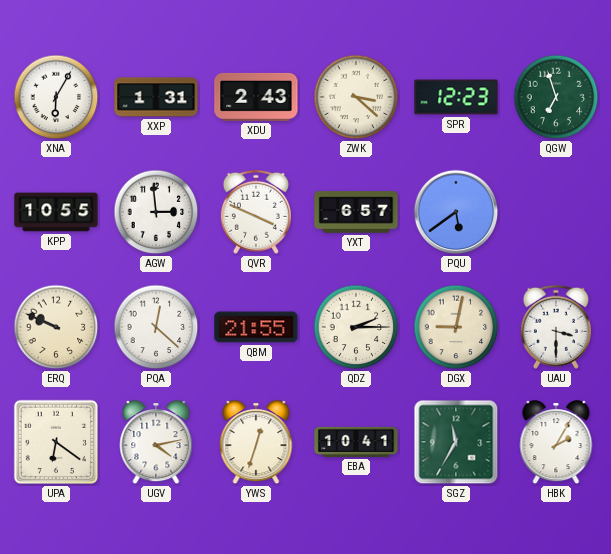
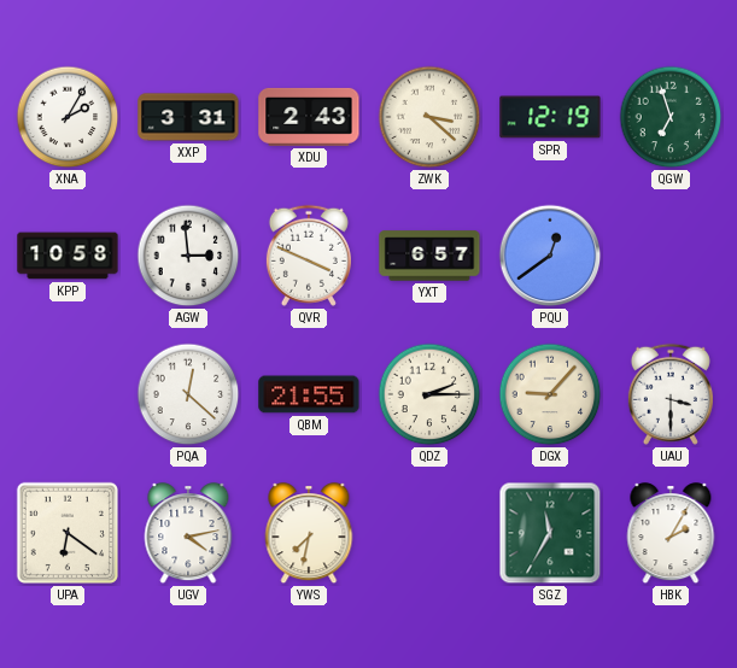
XNA: 6:05 -> 2:05
XXP: 1:31 -> 3:31
SPR: 12:23 -> 12:19
KPP: 10:55 -> 10:58
PQU: 5:39 -> 12:39
ERQ: 9:49 -> none
DGX: 9:02 -> 9:07
YWS: 12:33 -> 7:32
EBA: 10:41 -> none
